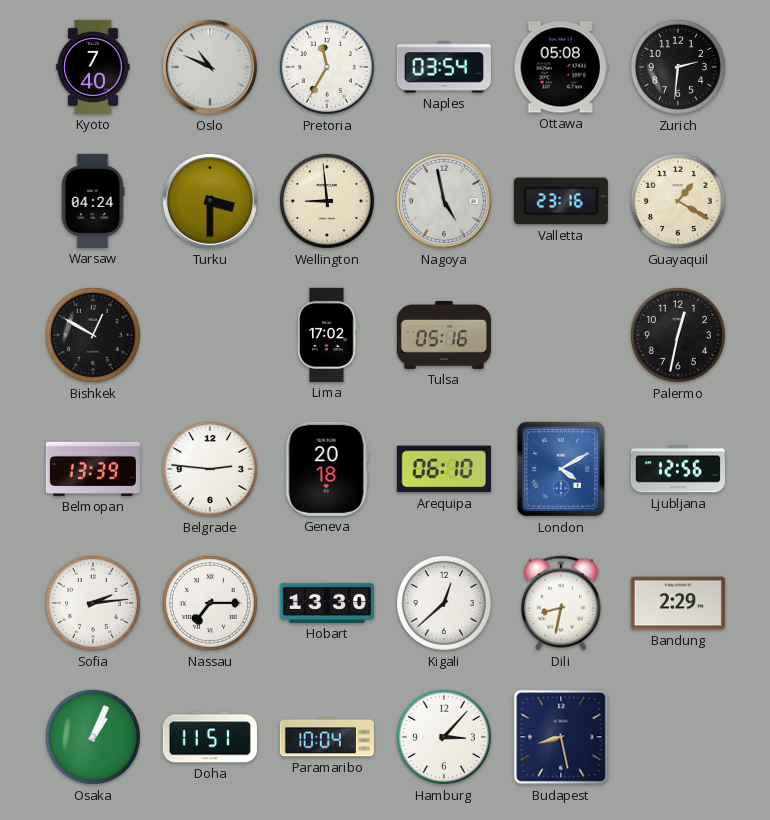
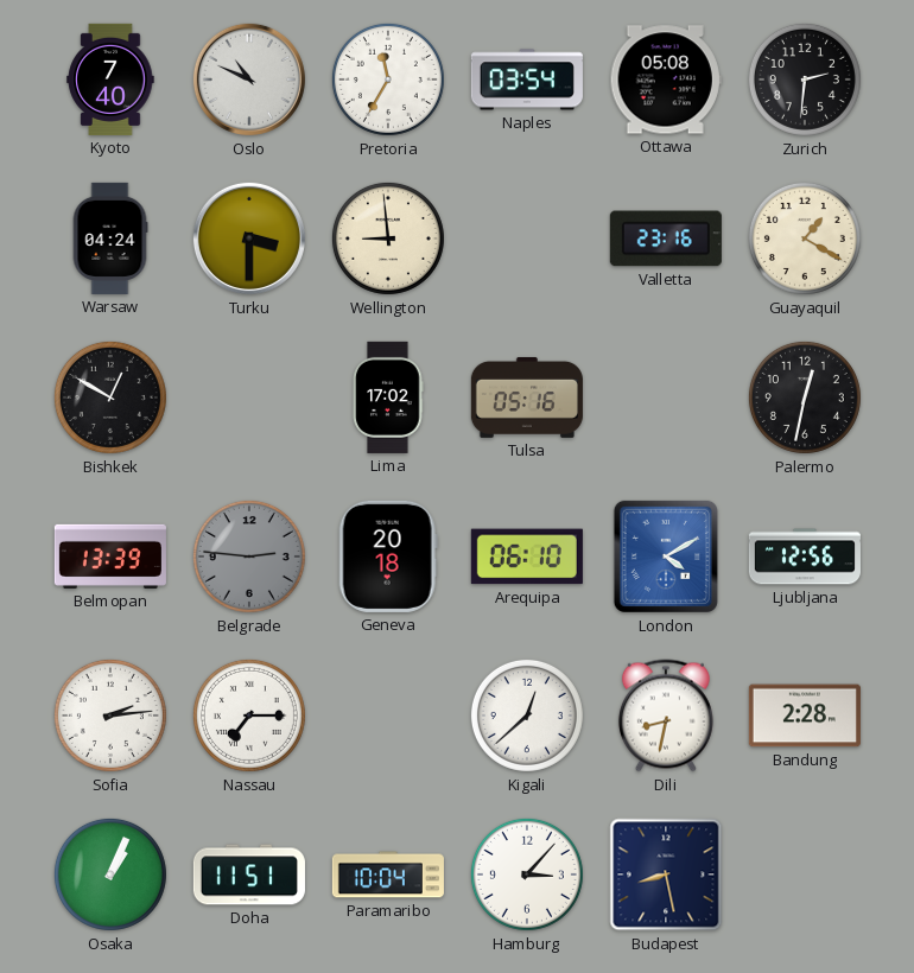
Nagoya: 4:58 -> none
Belgrade dial: white -> grey
Hobart: 13:30 -> none
Bandung: 2:29 -> 2:28
